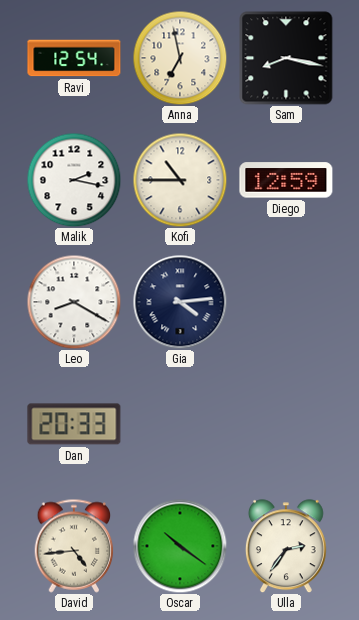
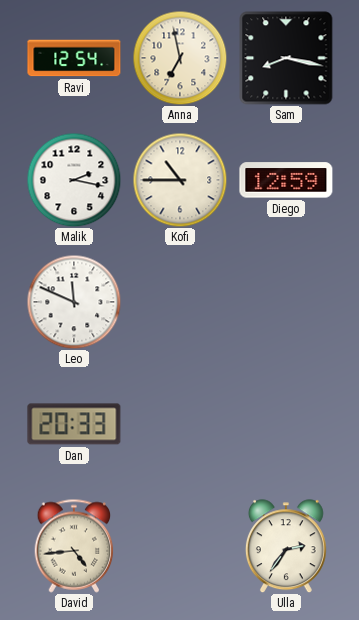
Leo: 8:20 -> 11:49
Gia: 4:14 -> none
Oscar: 10:21 -> none
